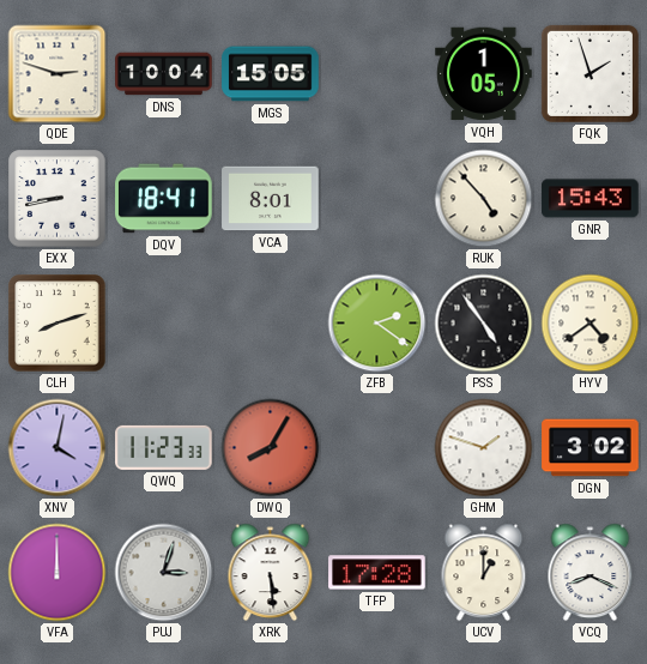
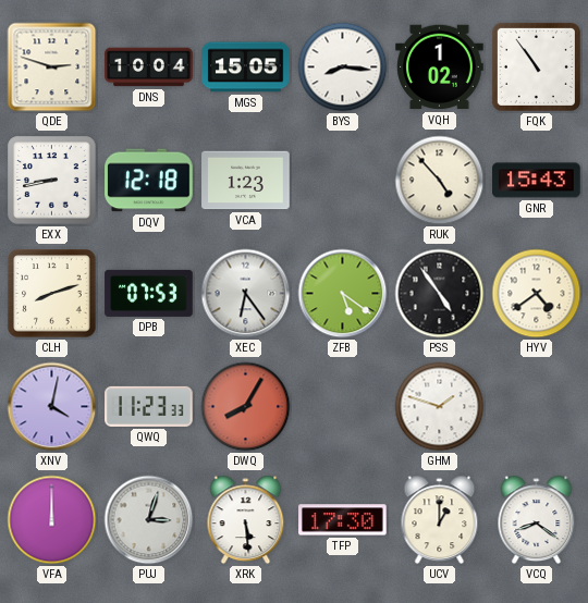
BYS: none -> 8:16
VQH: 1:05 -> 1:02
FQK: 1:57 -> 10:54
DQV: 18:41 -> 12:18
VCA: 8:01 -> 1:23
DPB: none -> 07:53
XEC: none -> 6:24
ZFB: 2:21 -> 5:21
DGN: 3:02 -> none
TFP: 17:28 -> 17:30
VCQ: 8:19 -> 8:21
